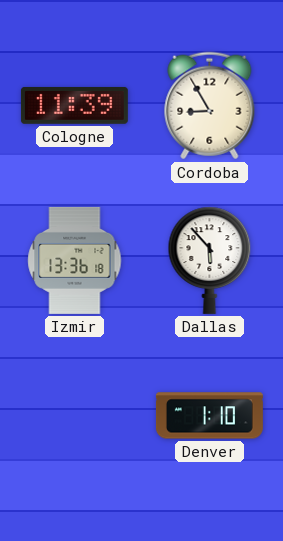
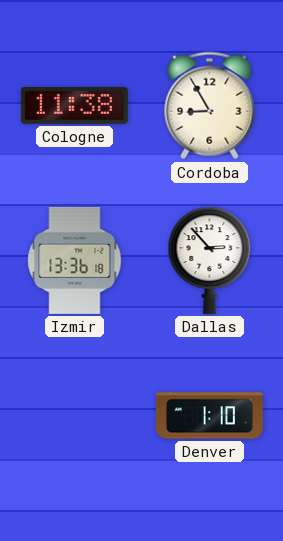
Cologne: 11:39 -> 11:38
Dallas: 5:53 -> 2:53
